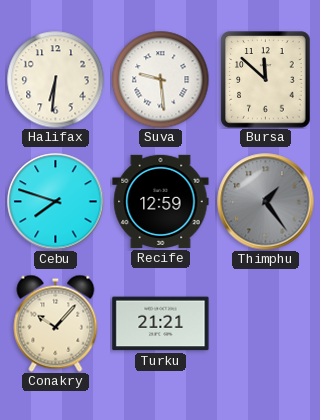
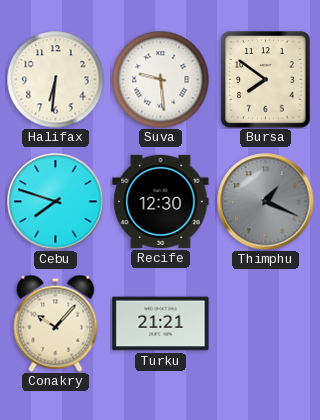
Bursa: 11:52 -> 7:51
Recife: 12:59 -> 12:30
Thimphu: 1:24 -> 1:19
